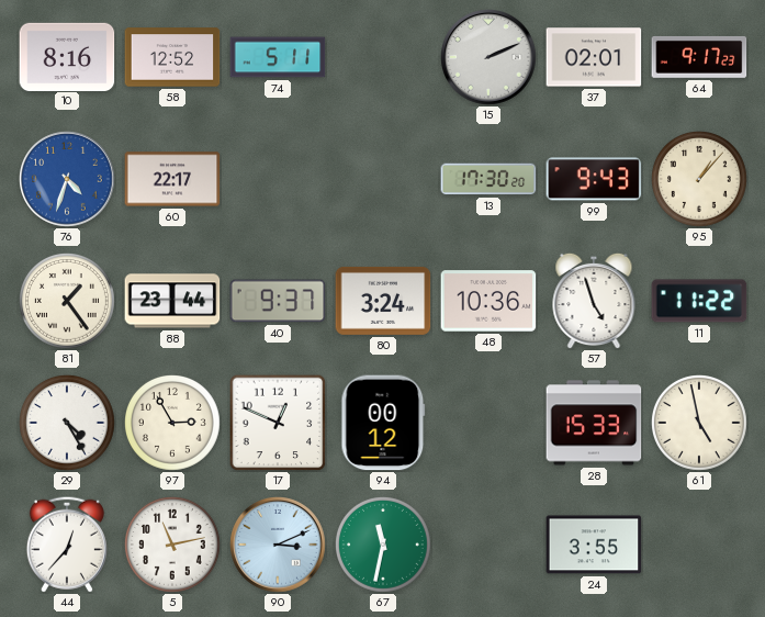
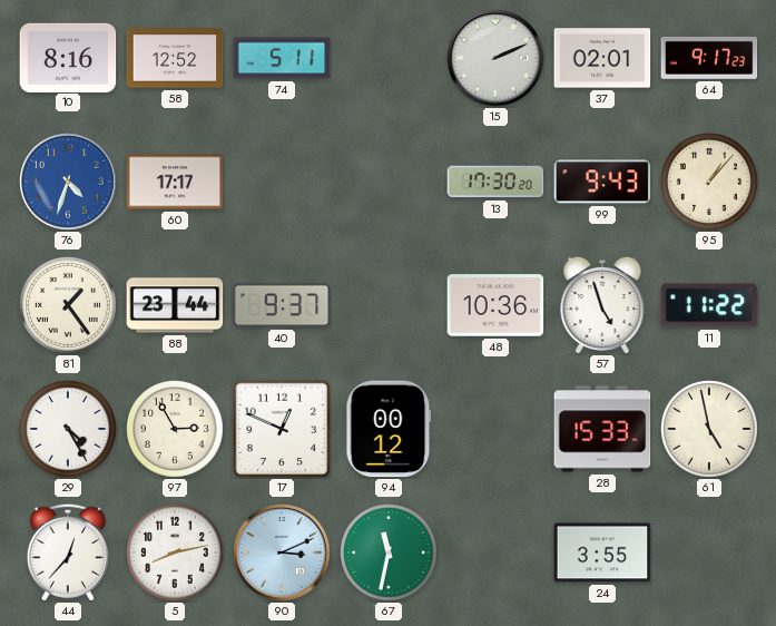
60: 22:17 -> 17:17
80: 3:24 -> none
5: 11:13 -> 8:13
